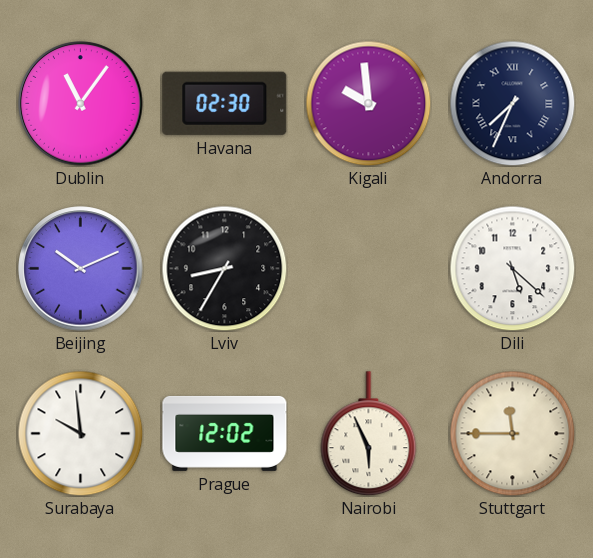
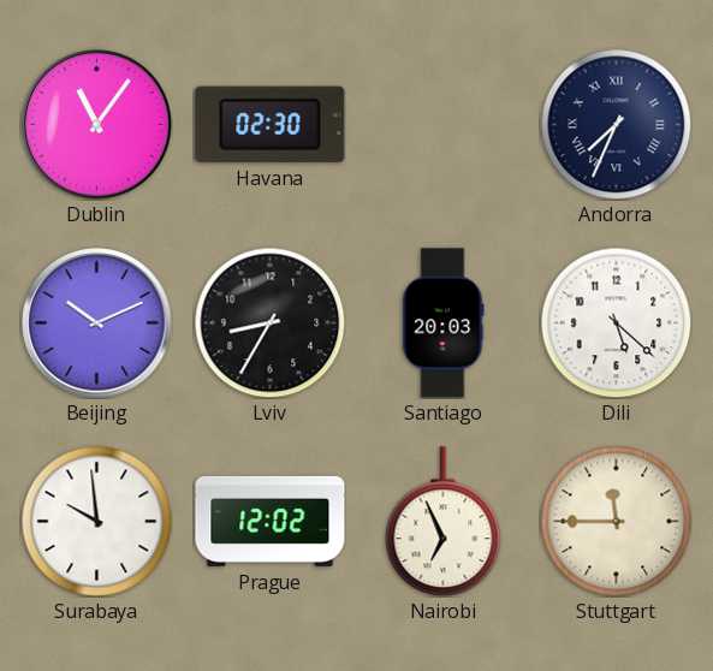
Kigali: 9:59 -> none
Santiago: none -> 20:03
Nairobi: 5:56 -> 6:56
